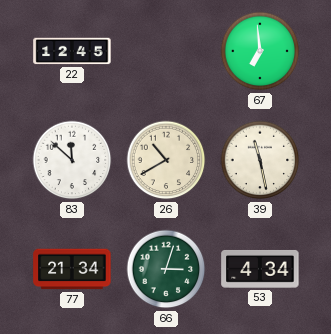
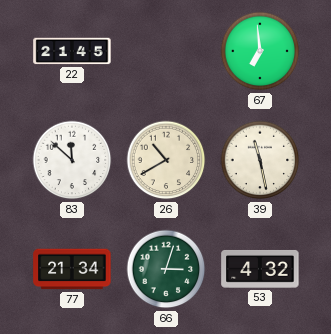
22: 12:45 -> 21:45
53: 4:34 -> 4:32
